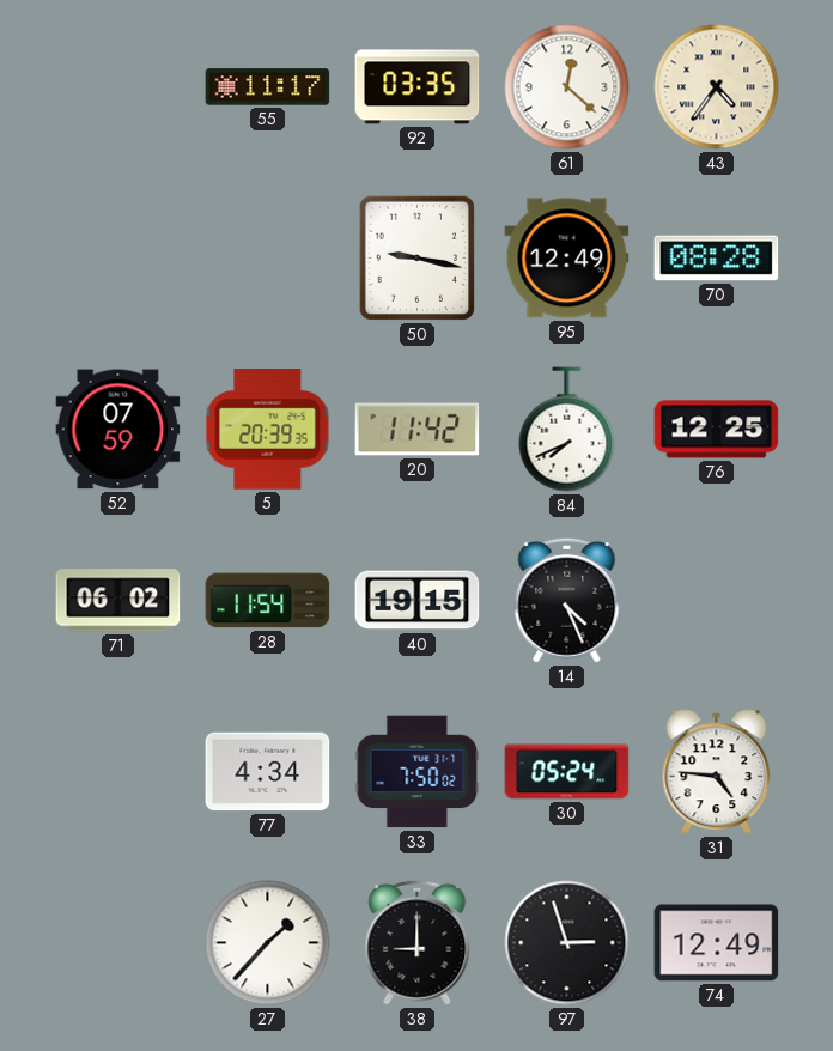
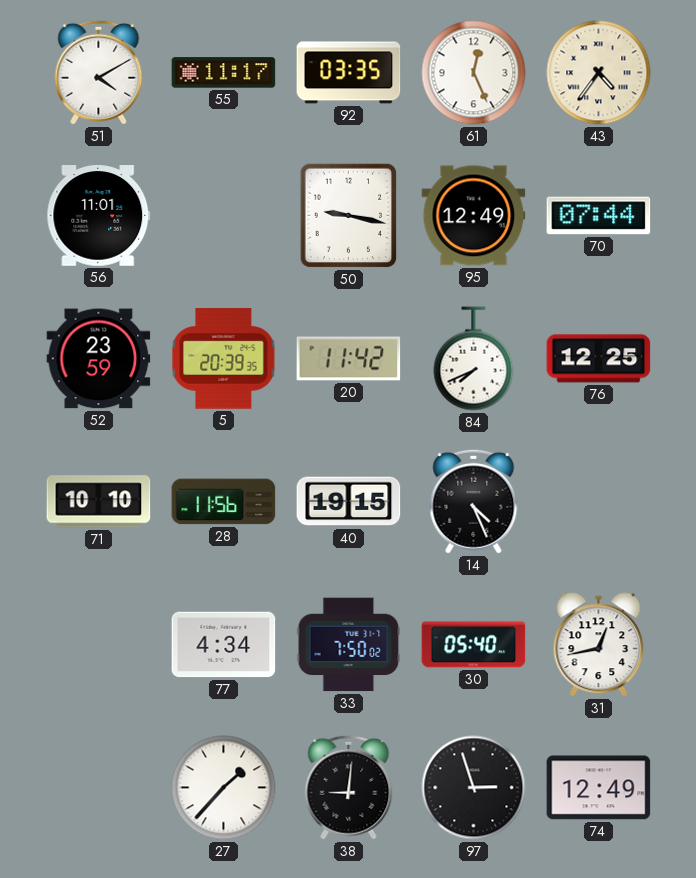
51: none -> 4:10
61: 12:22 -> 12:26
56: none -> 11:01
70: 08:28 -> 07:44
52: 07:59 -> 23:59
71: 06:02 -> 10:10
28: 11:54 -> 11:56
30: 05:24 -> 05:40
31: 4:46 -> 12:43
38: 9:00 -> 9:01
